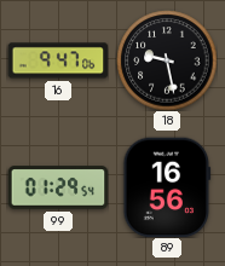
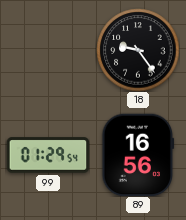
16: 9:47 -> none
18: 9:28 -> 9:24
